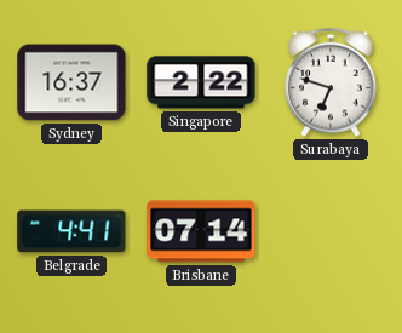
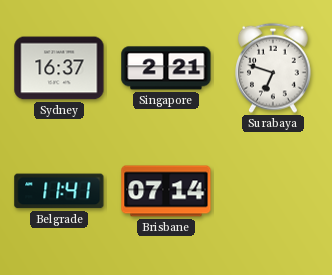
Singapore: 2:22 -> 2:21
Belgrade: 4:41 -> 11:41
